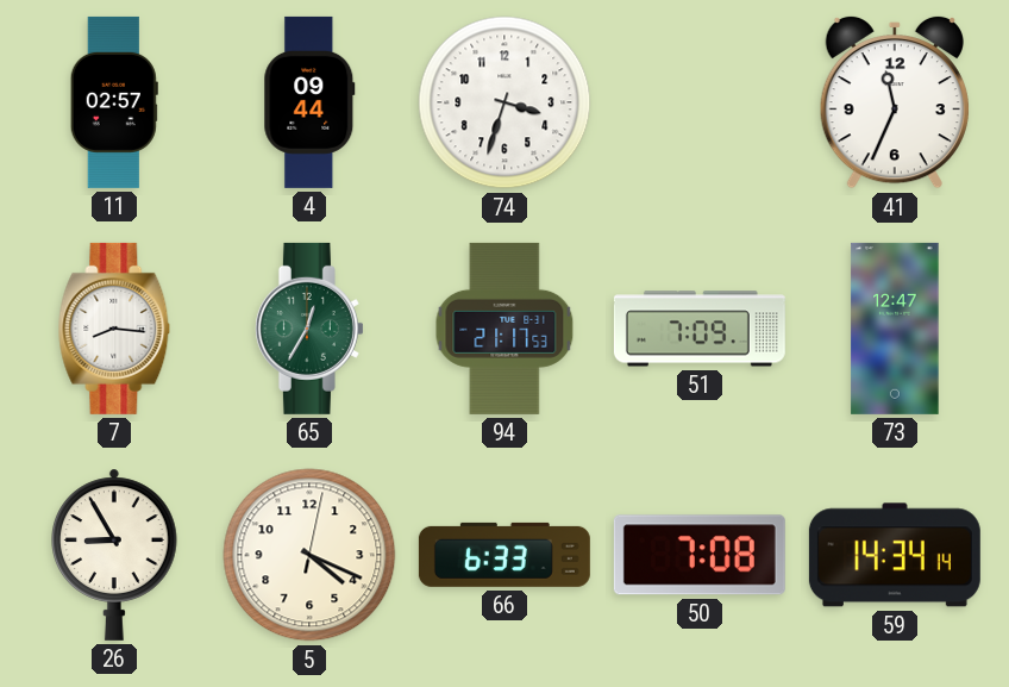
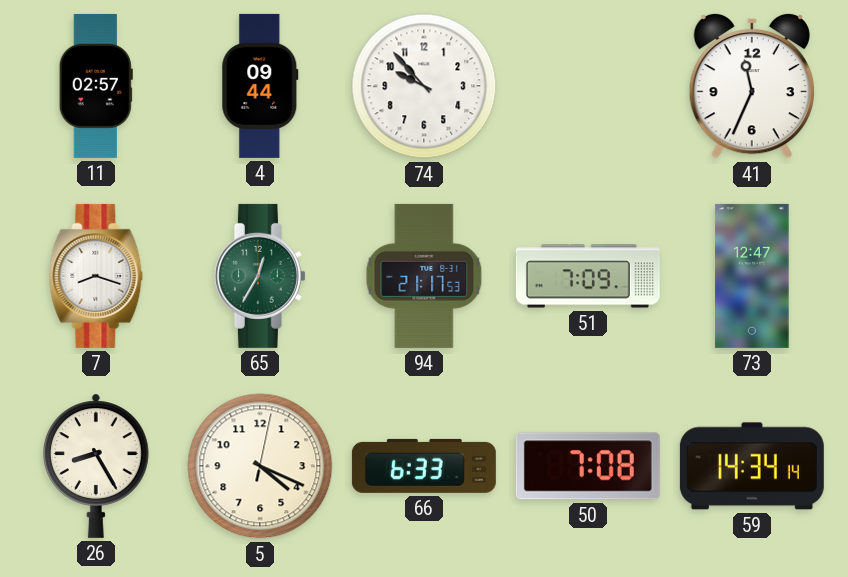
74: 3:33 -> 9:53
7: 8:16 -> 8:18
26: 8:55 -> 8:25
